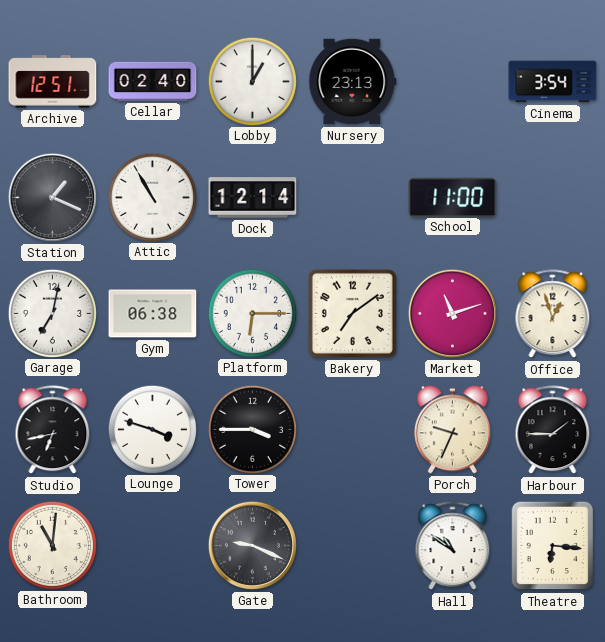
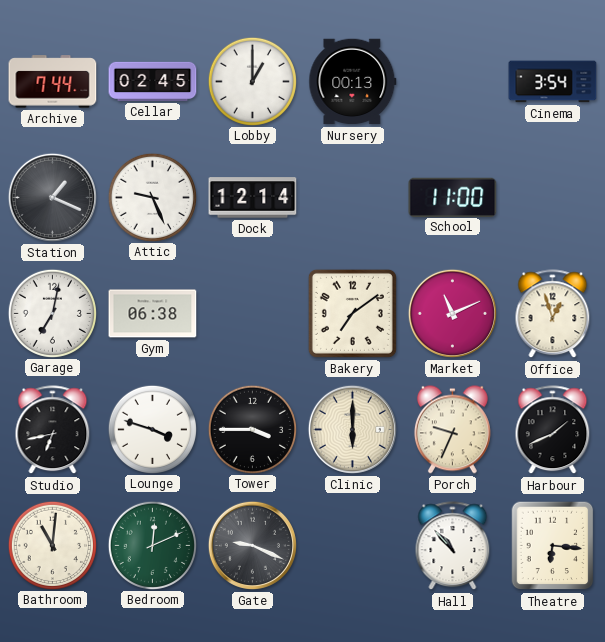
Archive: 12:51 -> 7:44
Cellar: 02:40 -> 02:45
Nursery: 23:13 -> 00:13
Attic: 10:55 -> 9:26
Platform: 6:15 -> none
Market: 11:12 -> 11:11
Clinic: none -> 6:00
Harbour: 1:45 -> 1:41
Bedroom: none -> 12:11
Hall: 10:51 -> 10:53
